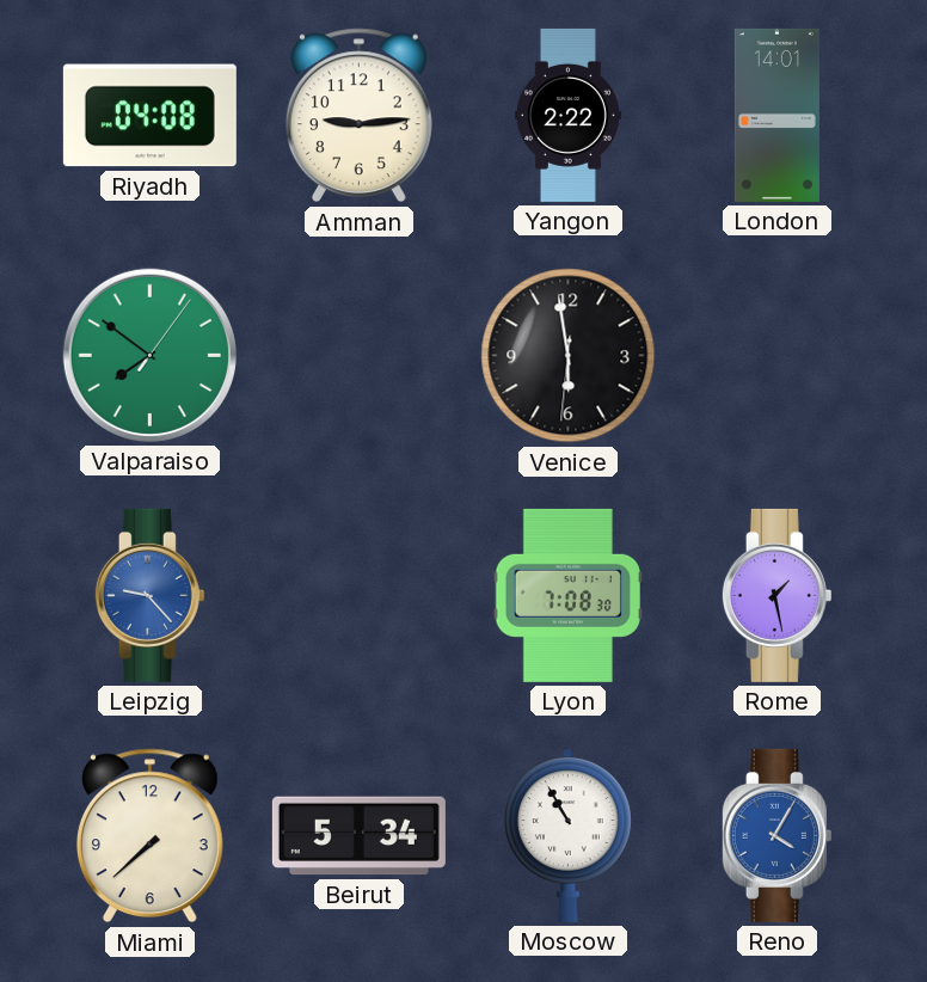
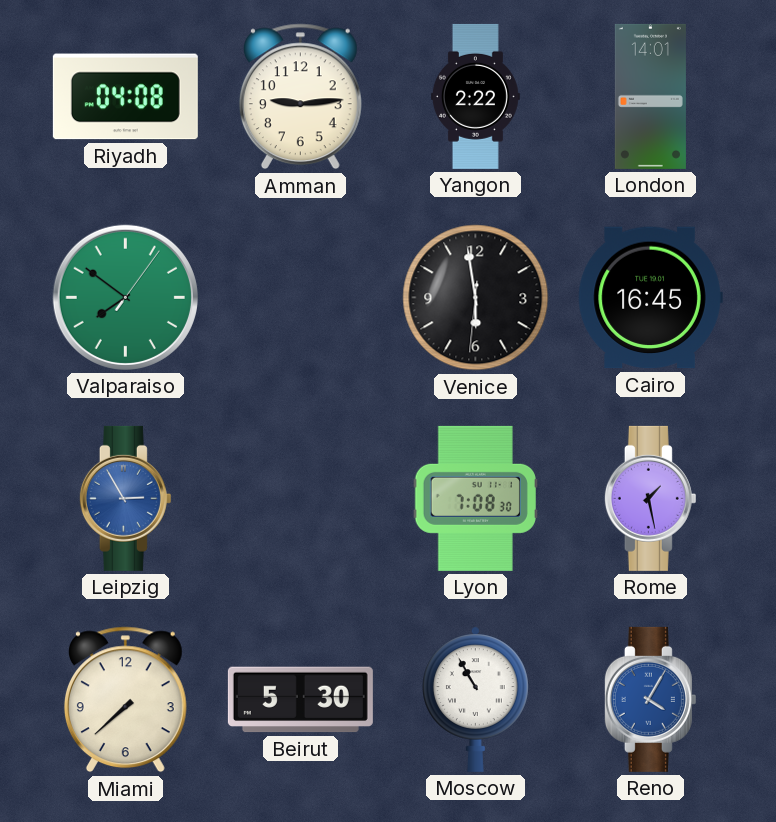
Cairo: none -> 16:45
Leipzig: 9:23 -> 2:55
Beirut: 5:34 -> 5:30
